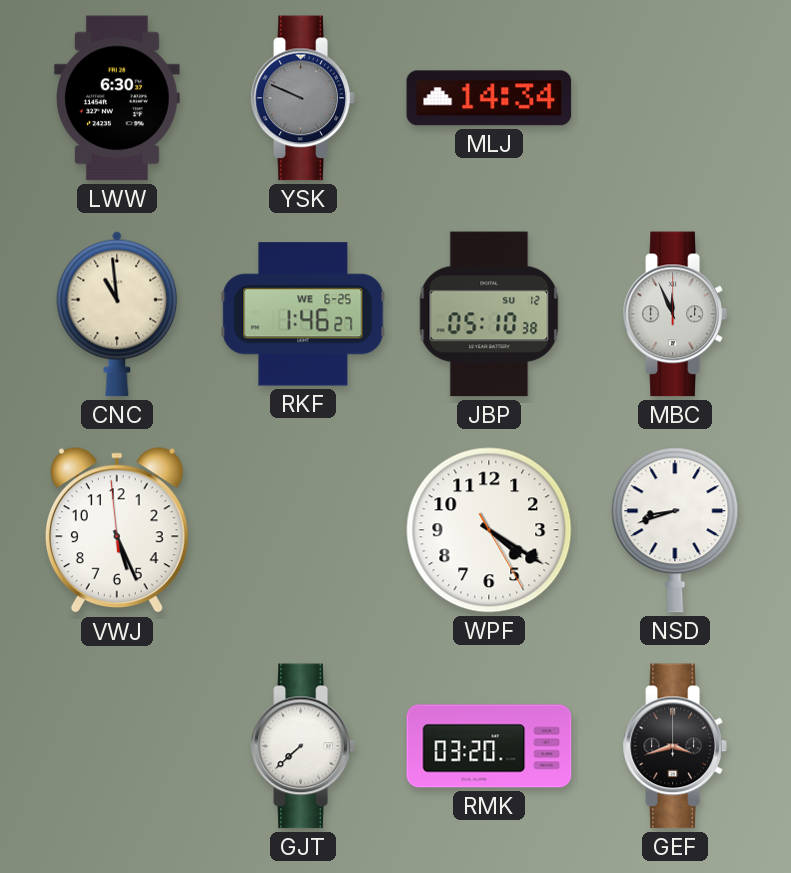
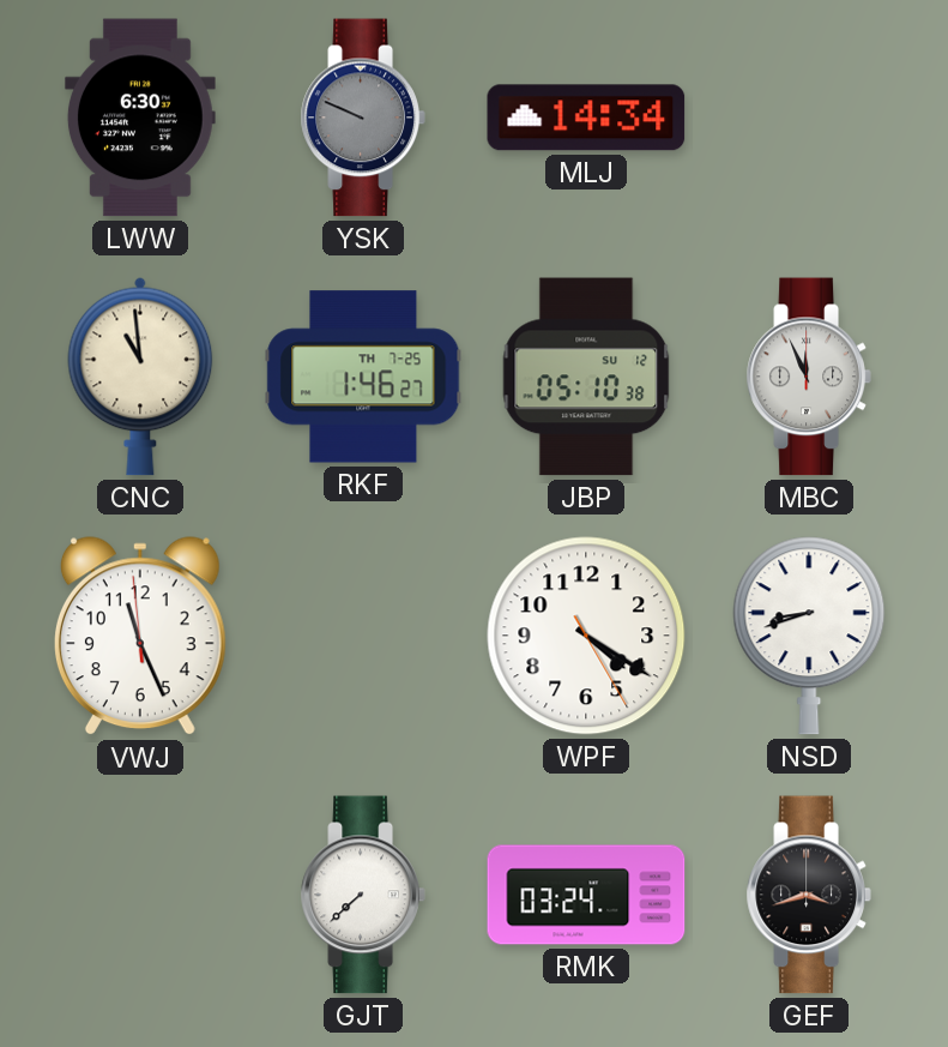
RKF date: WE 6-25 -> TH 7-25
VWJ: 5:25 -> 11:25
RMK: 03:20 -> 03:24
